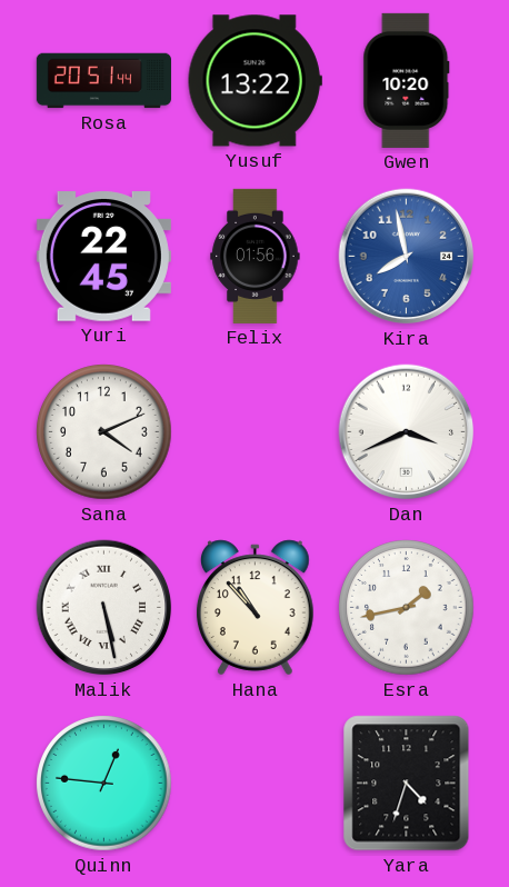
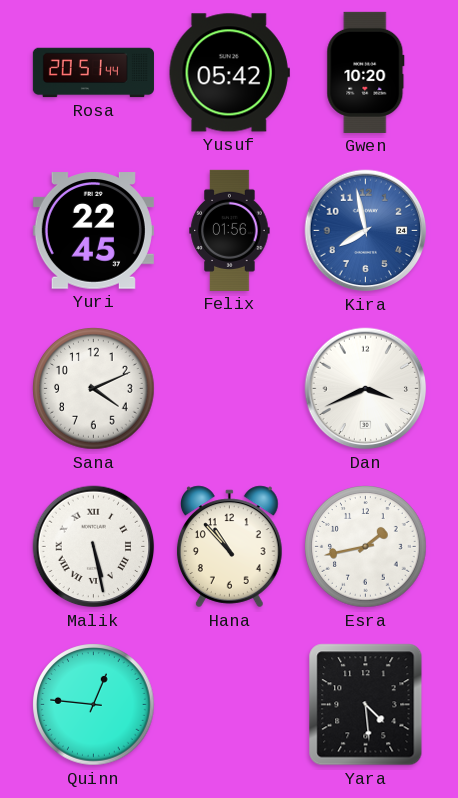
Yusuf: 13:22 -> 05:42
Yara: 4:33 -> 4:29
